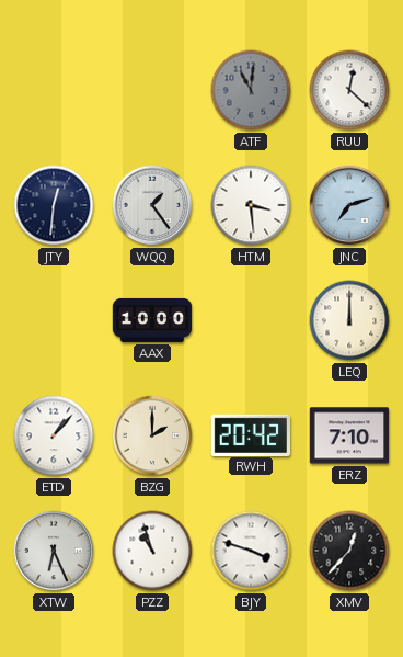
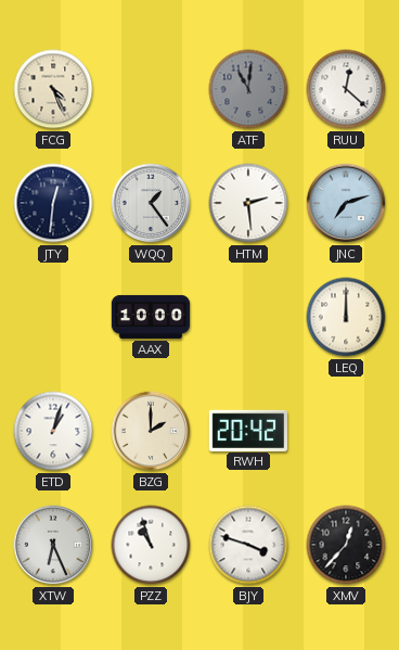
FCG: none -> 4:26
HTM: 3:29 -> 2:29
ETD: 1:07 -> 1:03
ERZ: 7:10 -> none
